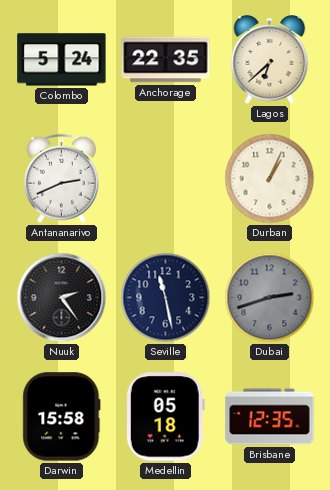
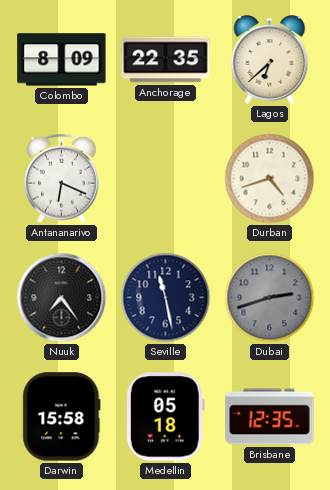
Colombo: 5:24 -> 8:09
Antananarivo: 2:41 -> 6:19
Durban: 1:04 -> 4:42
Nuuk: 2:24 -> 7:24
